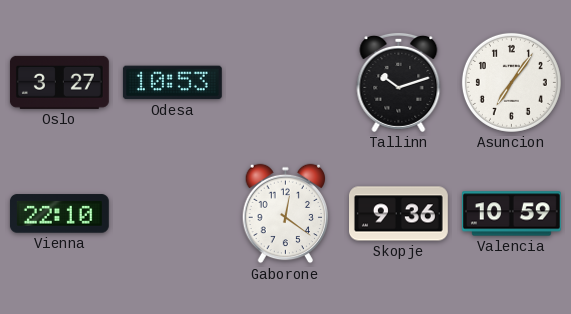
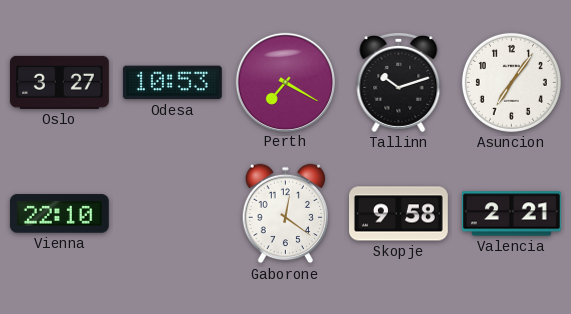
Perth: none -> 7:20
Skopje: 9:36 -> 9:58
Valencia: 10:59 -> 2:21
